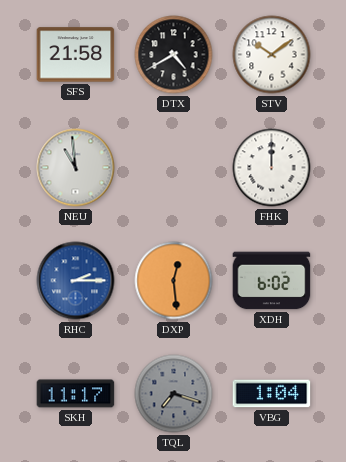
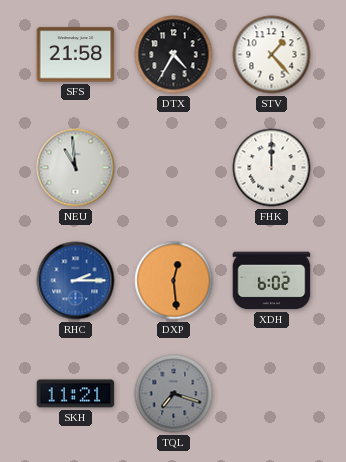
DTX: 4:40 -> 4:35
STV: 10:09 -> 1:23
SKH: 11:17 -> 11:21
VBG: 1:04 -> none
